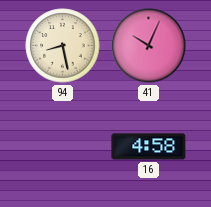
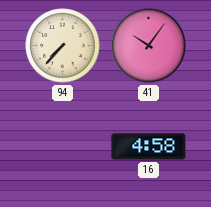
94: 8:28 -> 7:37
41: 10:04 -> 10:06
